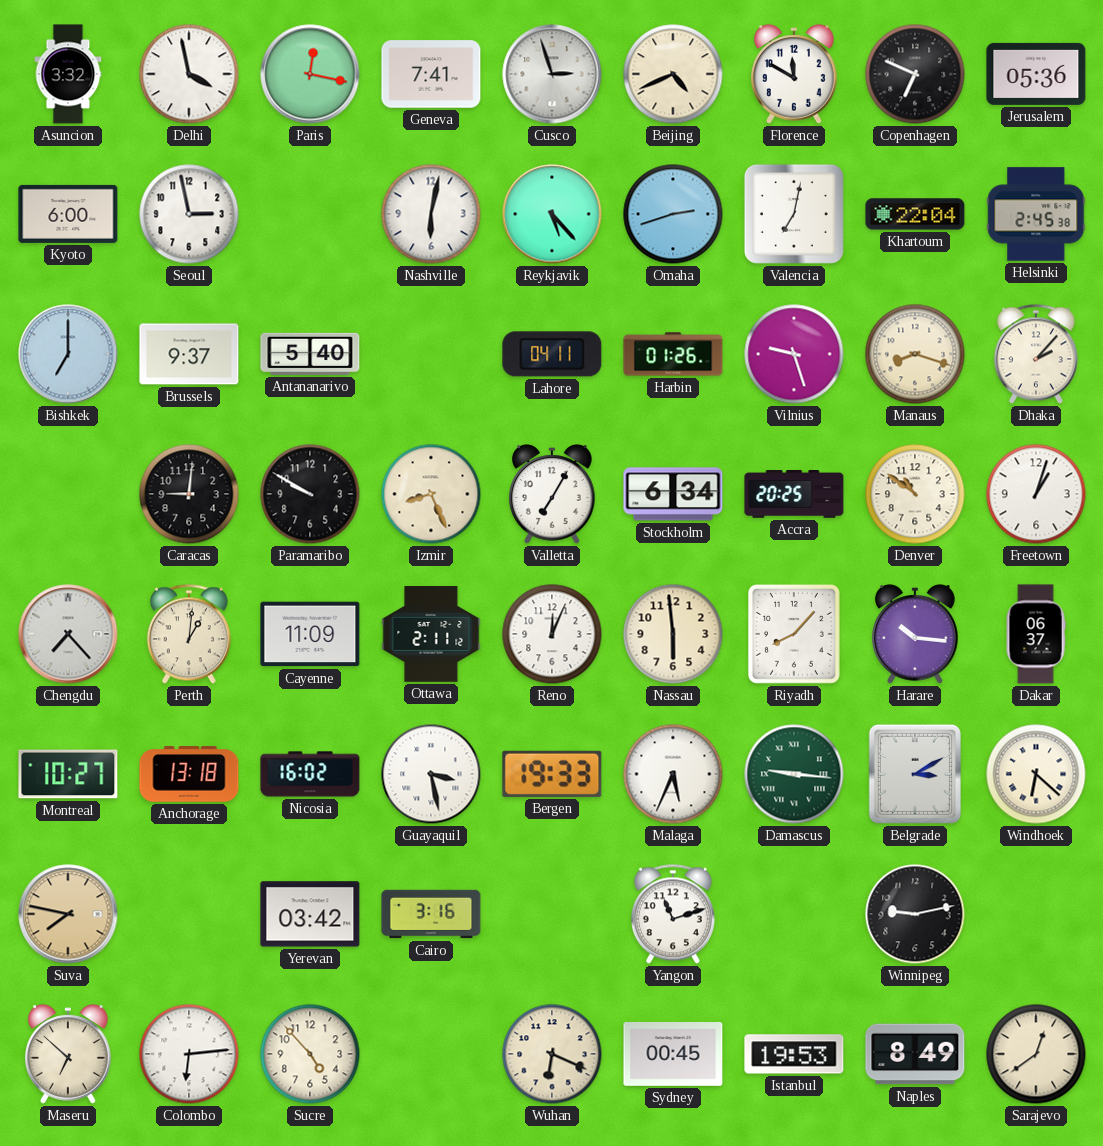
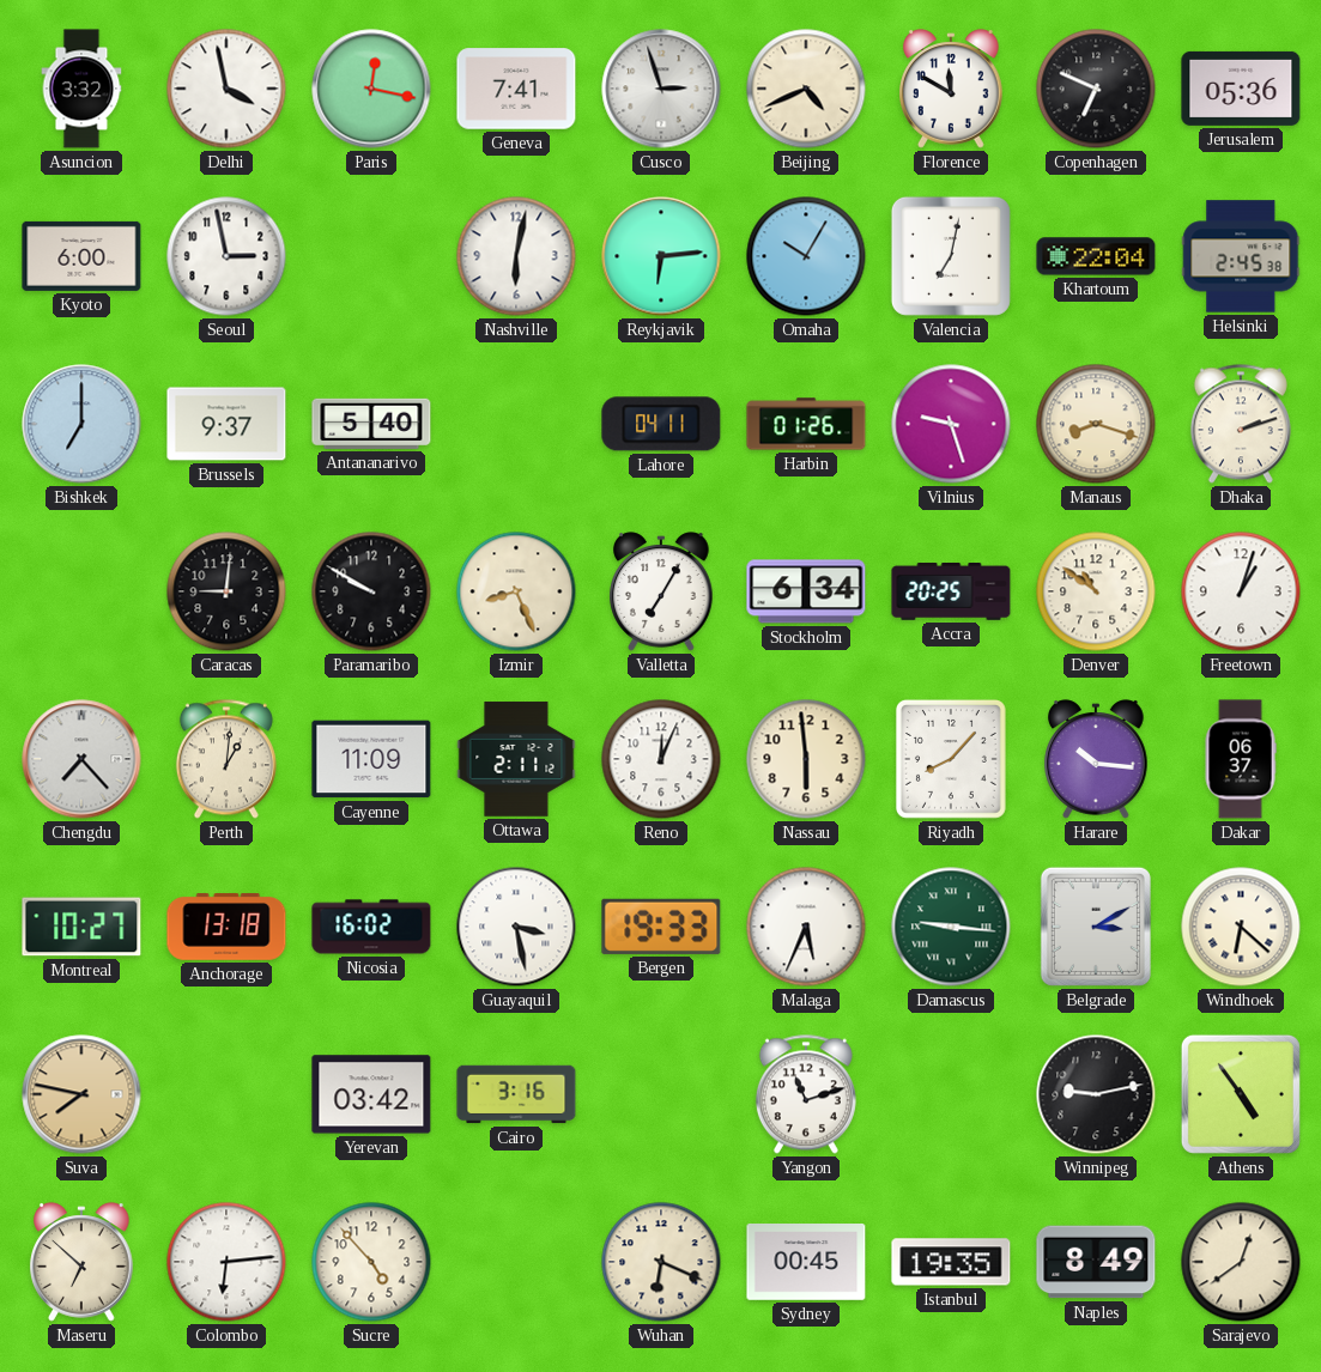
Reykjavik: 5:23 -> 6:14
Omaha: 2:42 -> 10:05
Dhaka: 2:07 -> 2:12
Athens: none -> 4:54
Istanbul: 19:53 -> 19:35
